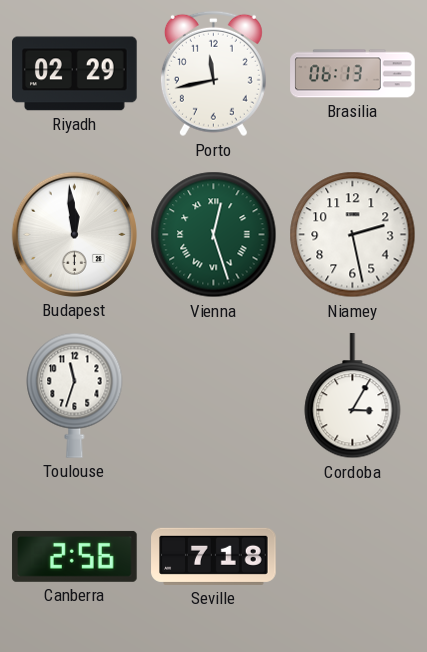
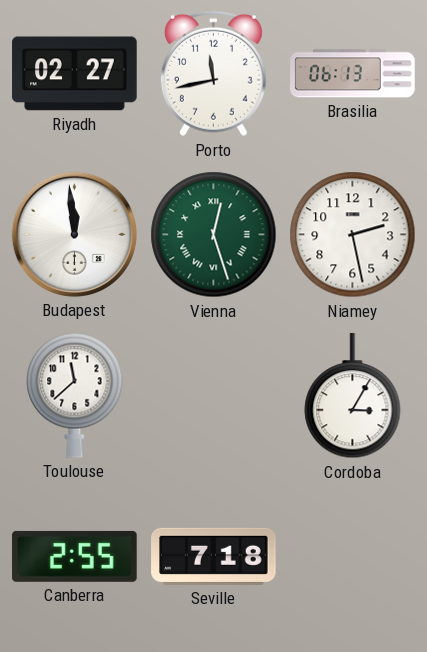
Riyadh: 02:29 -> 02:27
Toulouse: 11:33 -> 11:38
Canberra: 2:56 -> 2:55
